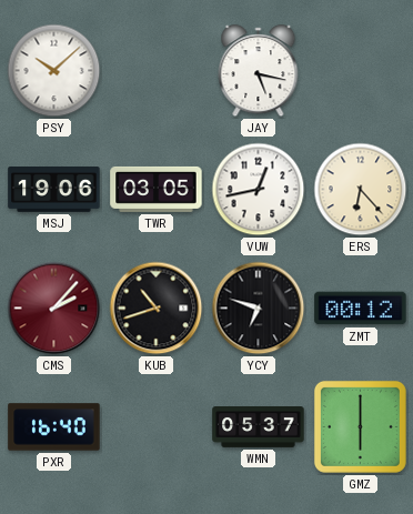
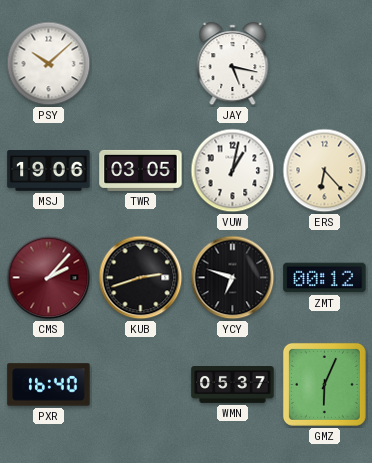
VUW: 12:43 -> 1:02
KUB: 10:42 -> 2:42
GMZ: 6:00 -> 6:04
